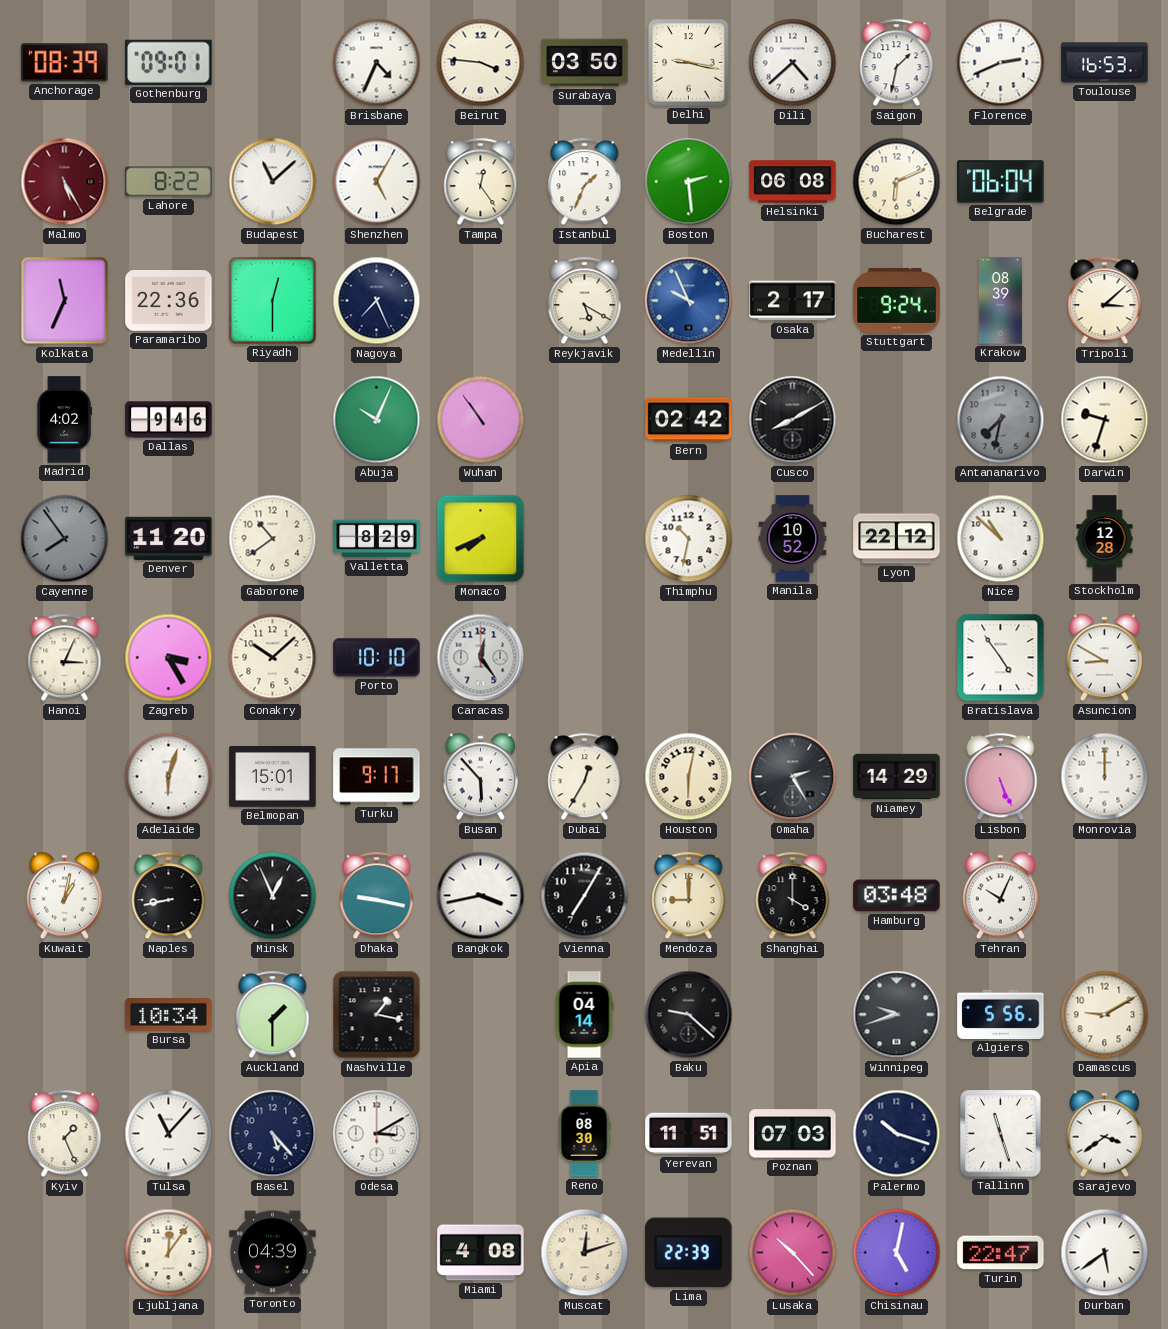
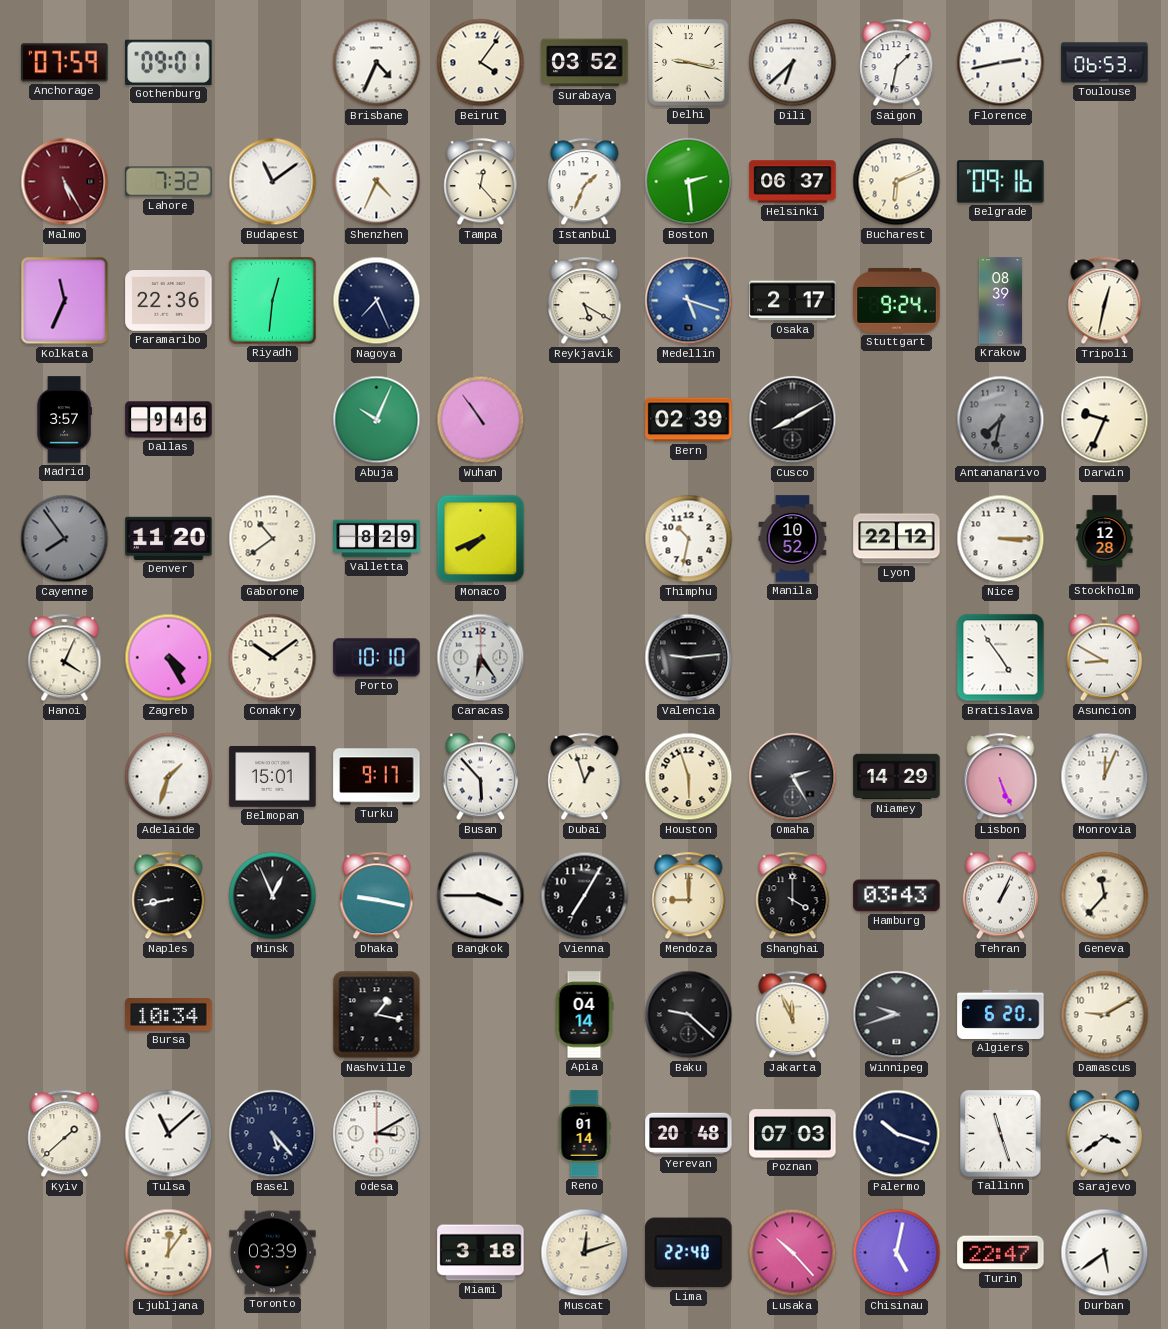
Anchorage: 08:39 -> 07:59
Beirut: 3:46 -> 4:06
Surabaya: 03:50 -> 03:52
Dili: 4:38 -> 6:38
Florence: 2:41 -> 2:43
Toulouse: 16:53 -> 06:53
Lahore: 8:22 -> 7:32
Budapest: 11:08 -> 11:09
Shenzhen: 5:05 -> 4:34
Tampa: 12:24 -> 12:23
Helsinki: 06:08 -> 06:37
Belgrade: 06:04 -> 09:16
Riyadh: 12:30 -> 12:31
Medellin: 9:56 -> 5:18
Tripoli: 3:08 -> 12:32
Madrid: 4:02 -> 3:57
Bern: 02:42 -> 02:39
Darwin: 9:33 -> 9:34
Nice: 10:52 -> 3:15
Hanoi: 3:04 -> 4:04
Zagreb: 3:25 -> 4:25
Conakry: 10:08 -> 10:09
Caracas: 12:24 -> 6:24
Valencia: none -> 9:14
Adelaide: 6:03 -> 1:33
Dubai: 12:35 -> 12:57
Houston: 6:02 -> 5:57
Monrovia: 12:00 -> 12:04
Kuwait: 1:02 -> none
Bangkok: 3:43 -> 3:45
Hamburg: 03:48 -> 03:43
Tehran: 10:04 -> 1:04
Geneva: none -> 11:37
Auckland: 1:30 -> none
Jakarta: none -> 11:56
Algiers: 5:56 -> 6:20
Kyiv: 1:26 -> 1:38
Tulsa: 11:07 -> 11:08
Reno: 08:30 -> 01:14
Yerevan: 11:51 -> 20:48
Toronto: 04:39 -> 03:39
Miami: 4:08 -> 3:18
Lima: 22:39 -> 22:40
